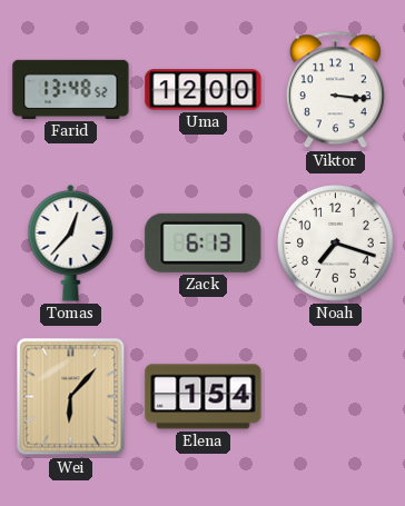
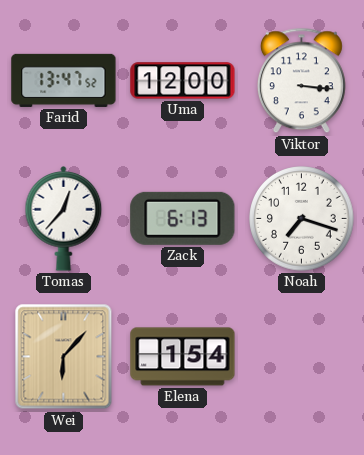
Farid: 13:48 -> 13:47
